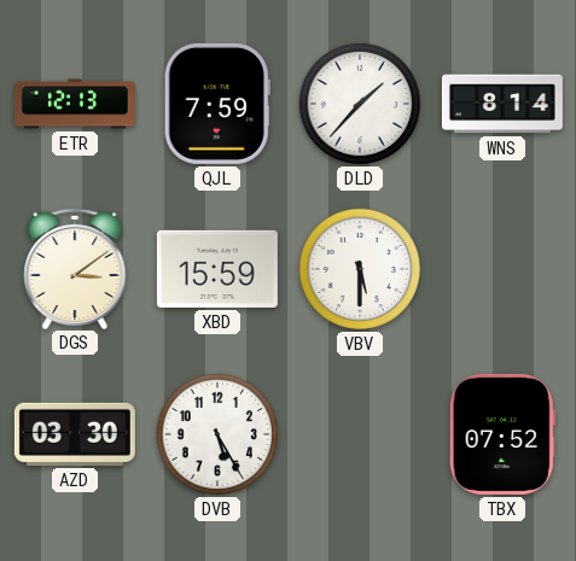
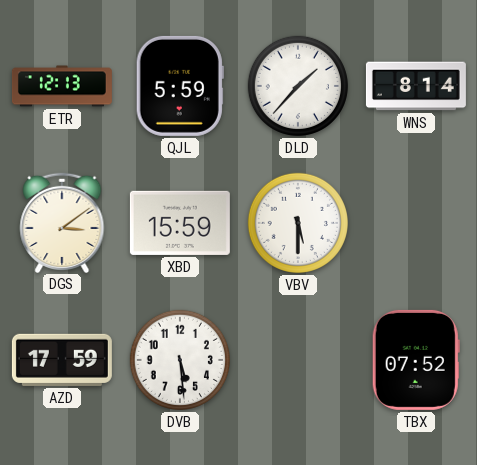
QJL: 7:59 -> 5:59
AZD: 03:30 -> 17:59
DVB: 5:25 -> 5:29
